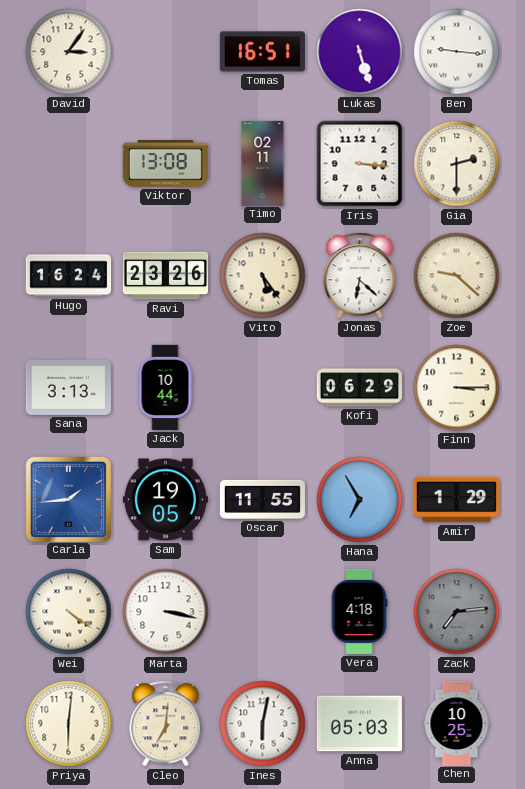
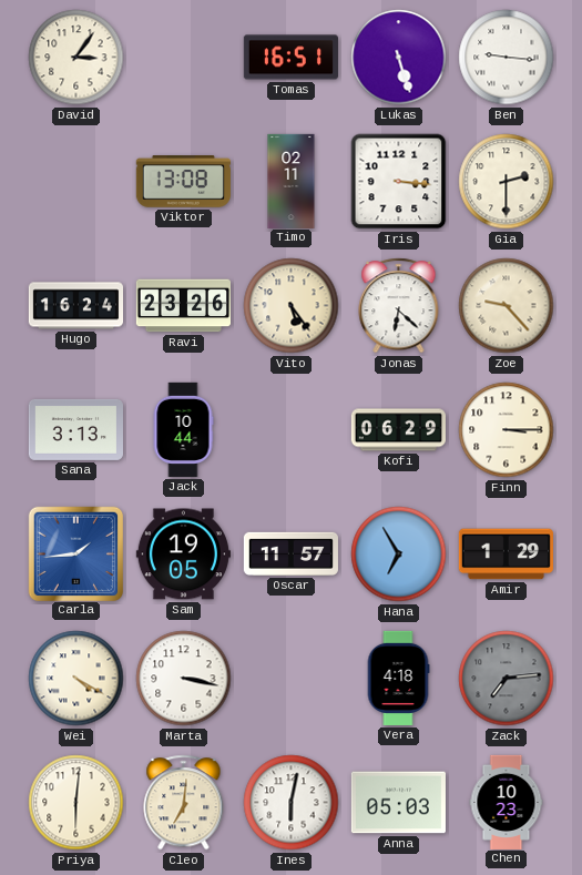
Zoe: 9:22 -> 9:23
Oscar: 11:55 -> 11:57
Wei: 4:21 -> 4:20
Chen: 10:25 -> 10:23
